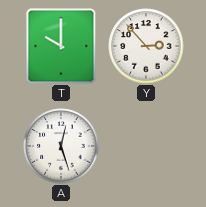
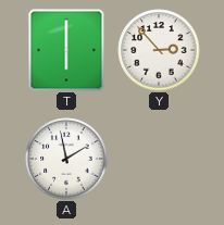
T: 10:00 -> 6:00
A: 12:27 -> 1:58
